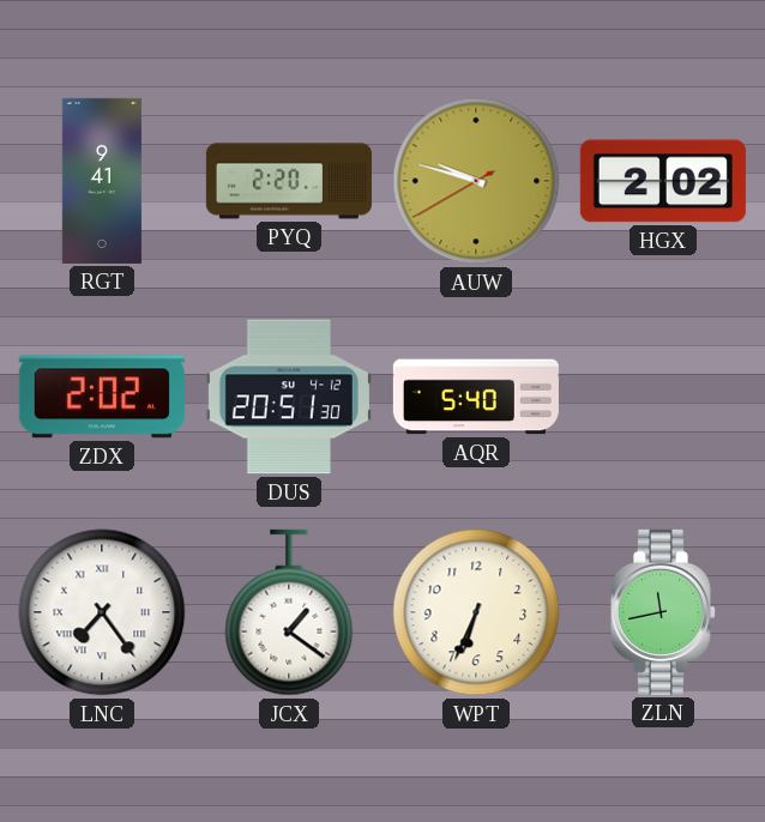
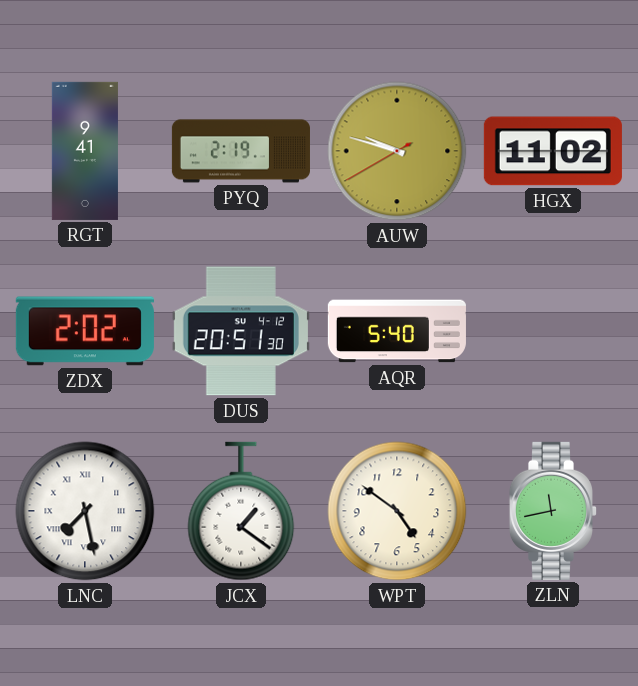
PYQ: 2:20 -> 2:19
HGX: 2:02 -> 11:02
LNC: 7:24 -> 7:28
WPT: 6:34 -> 4:51
